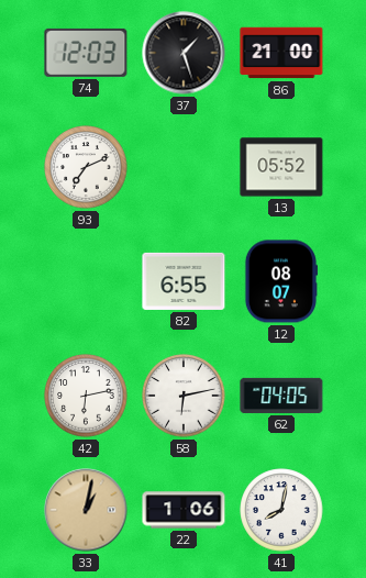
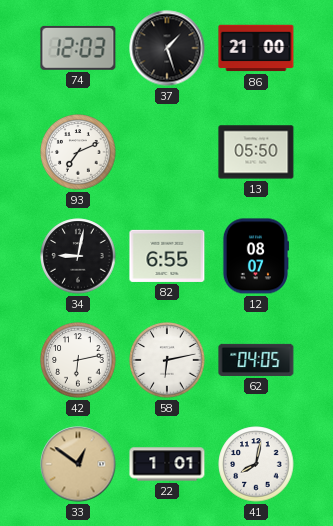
13: 05:52 -> 05:50
34: none -> 9:02
33: 1:02 -> 12:51
22: 1:06 -> 1:01
